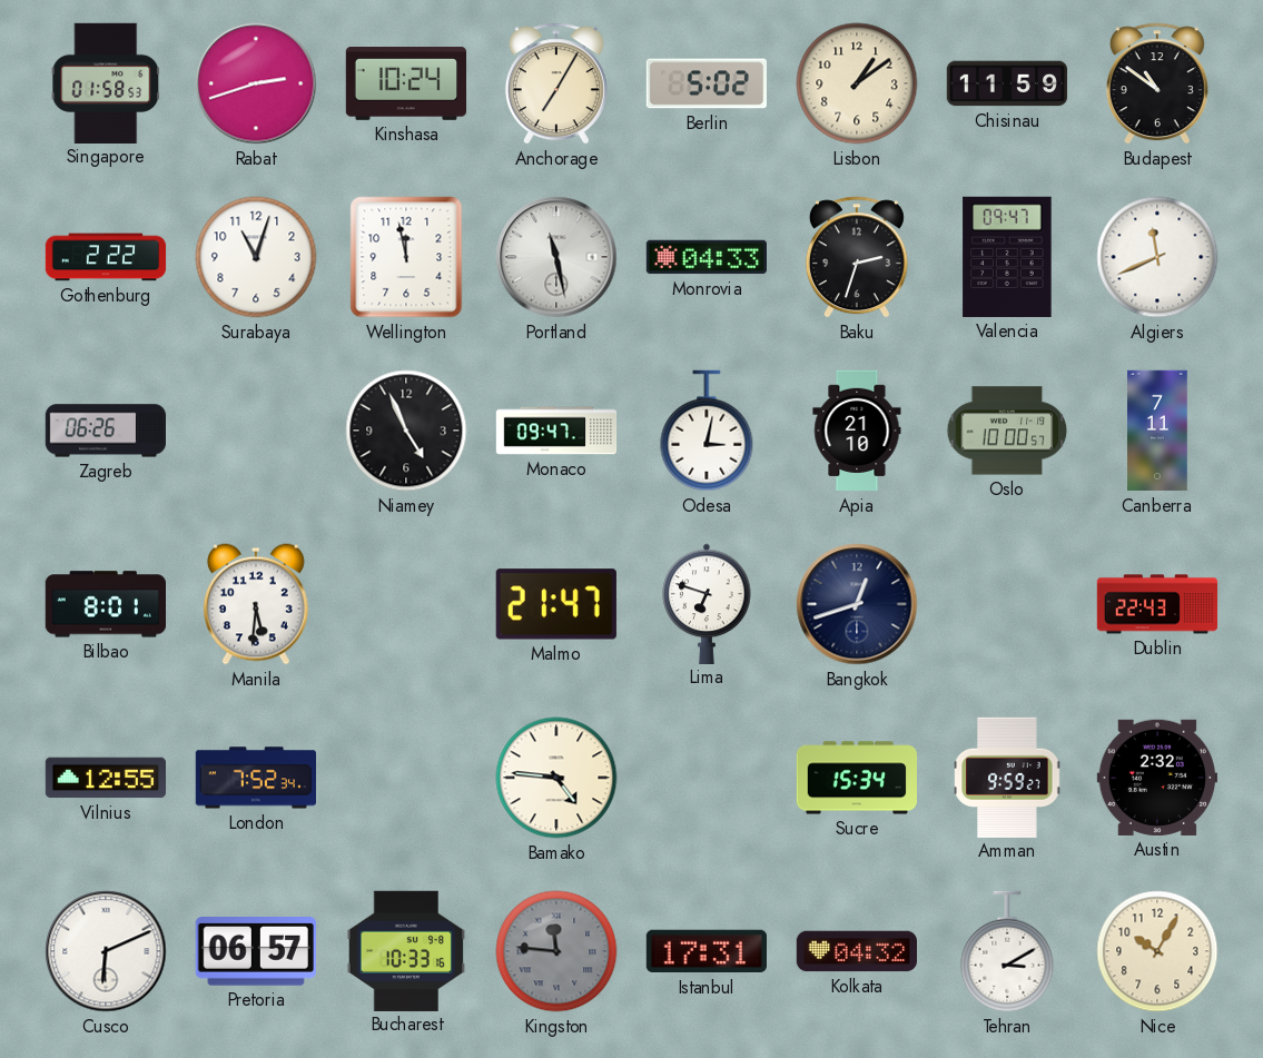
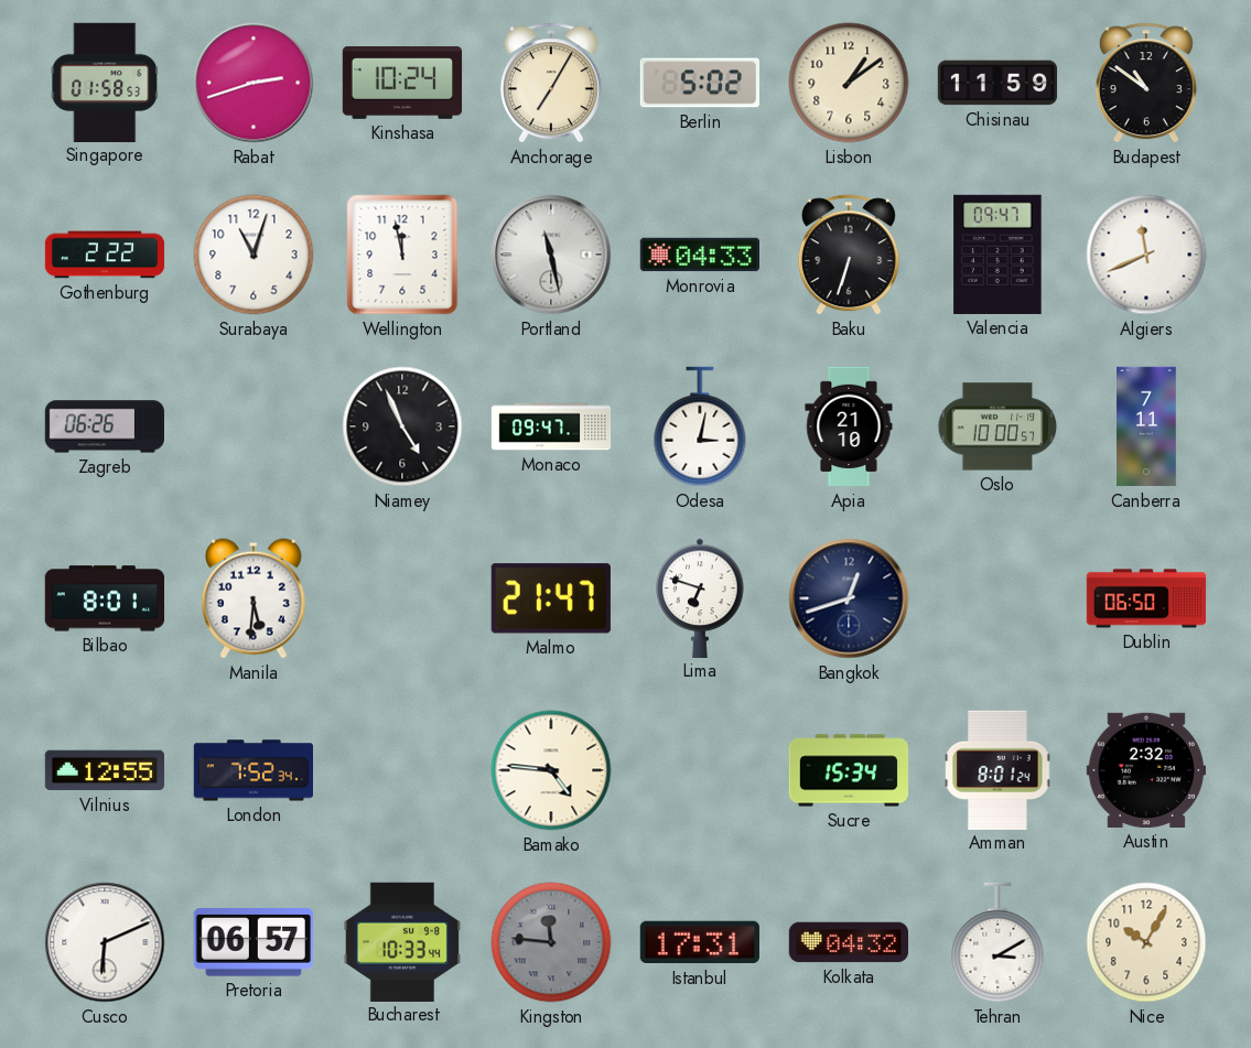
Baku: 2:33 -> 6:33
Dublin: 22:43 -> 06:50
Amman: 9:59 -> 8:01
Bucharest: 10:33:16 -> 10:33:44
